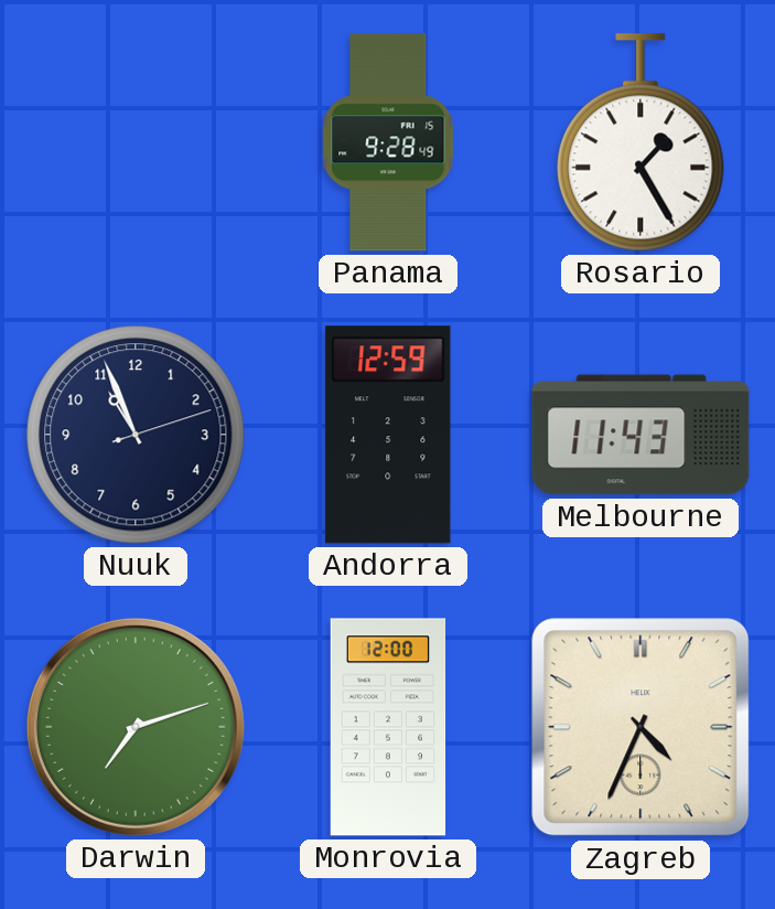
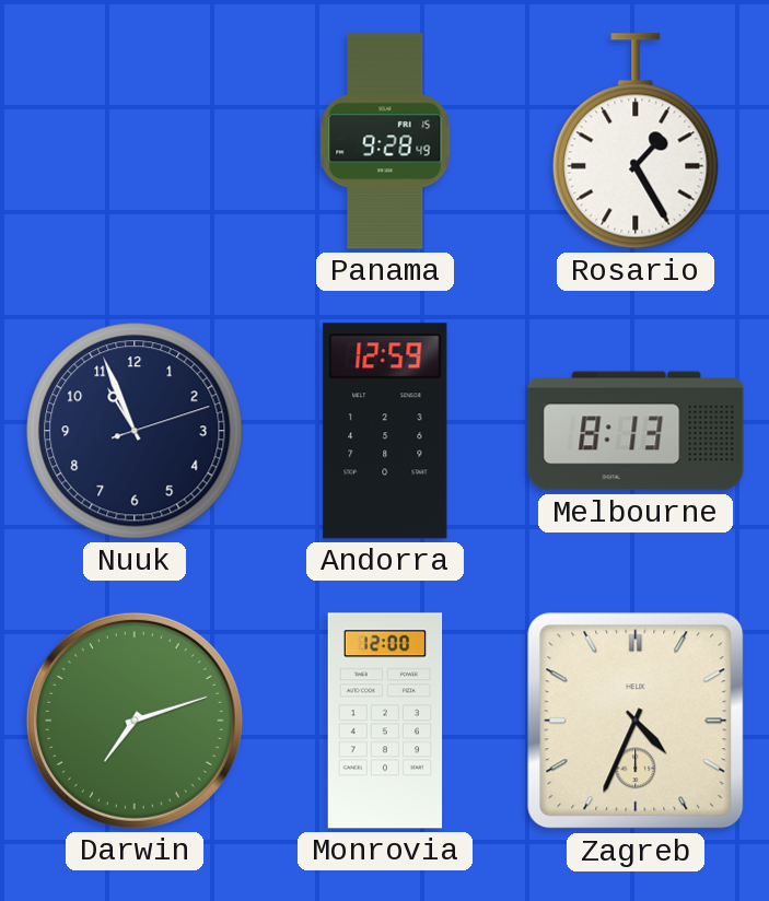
Melbourne: 11:43 -> 8:13
